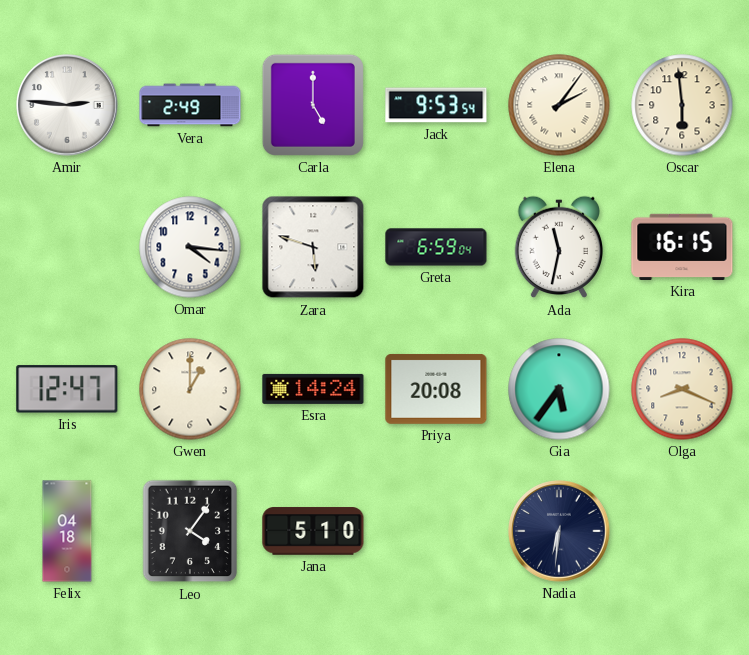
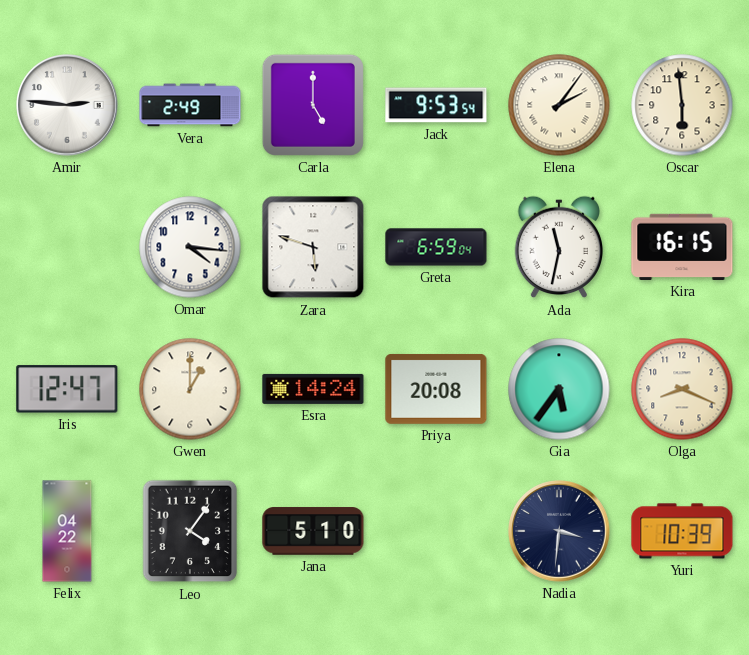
Felix: 04:18 -> 04:22
Nadia: 6:31 -> 3:31
Yuri: none -> 10:39
